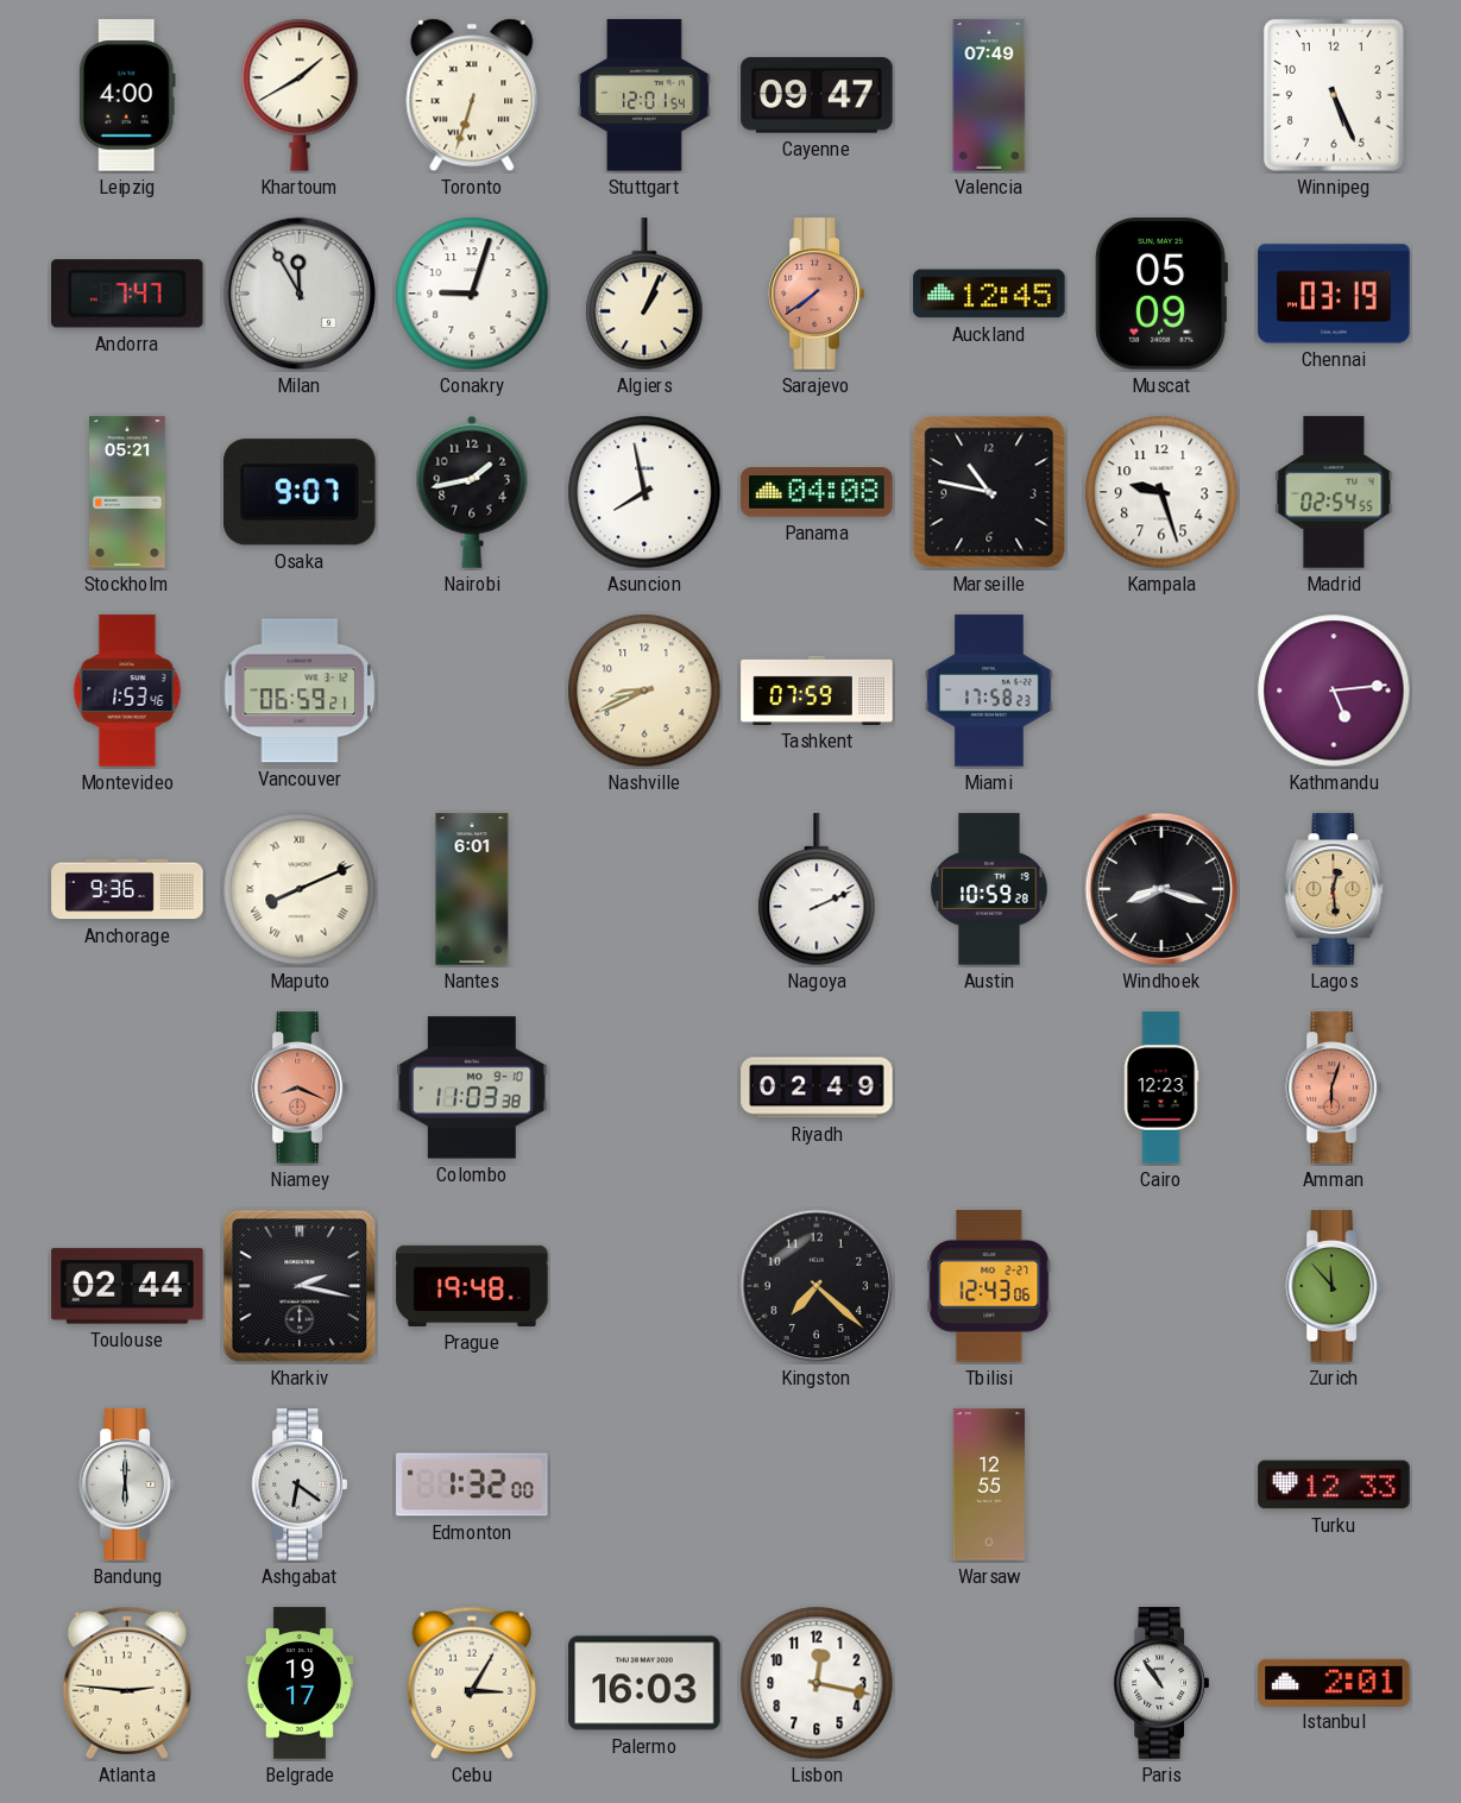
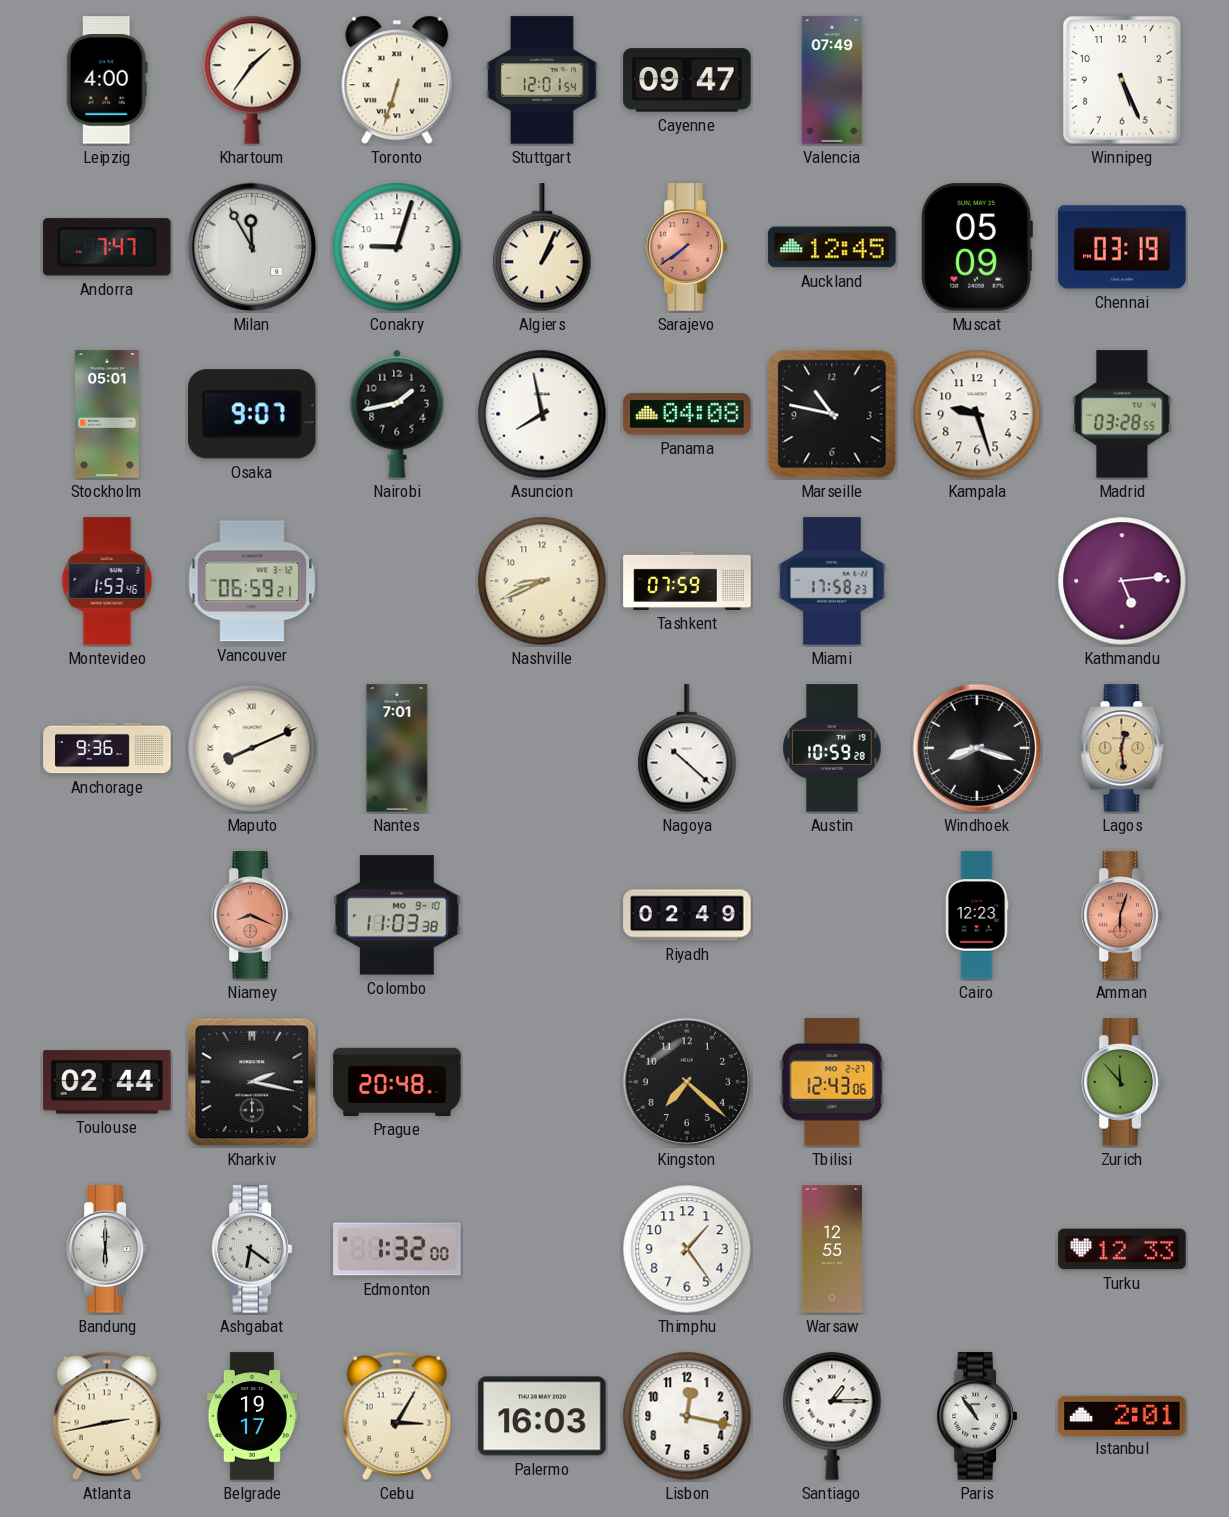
Khartoum: 1:40 -> 1:36
Stockholm: 05:21 -> 05:01
Madrid: 02:54 -> 03:28
Nantes: 6:01 -> 7:01
Nagoya: 2:11 -> 10:22
Prague: 19:48 -> 20:48
Thimphu: none -> 1:24
Atlanta: 2:46 -> 2:43
Santiago: none -> 1:15
